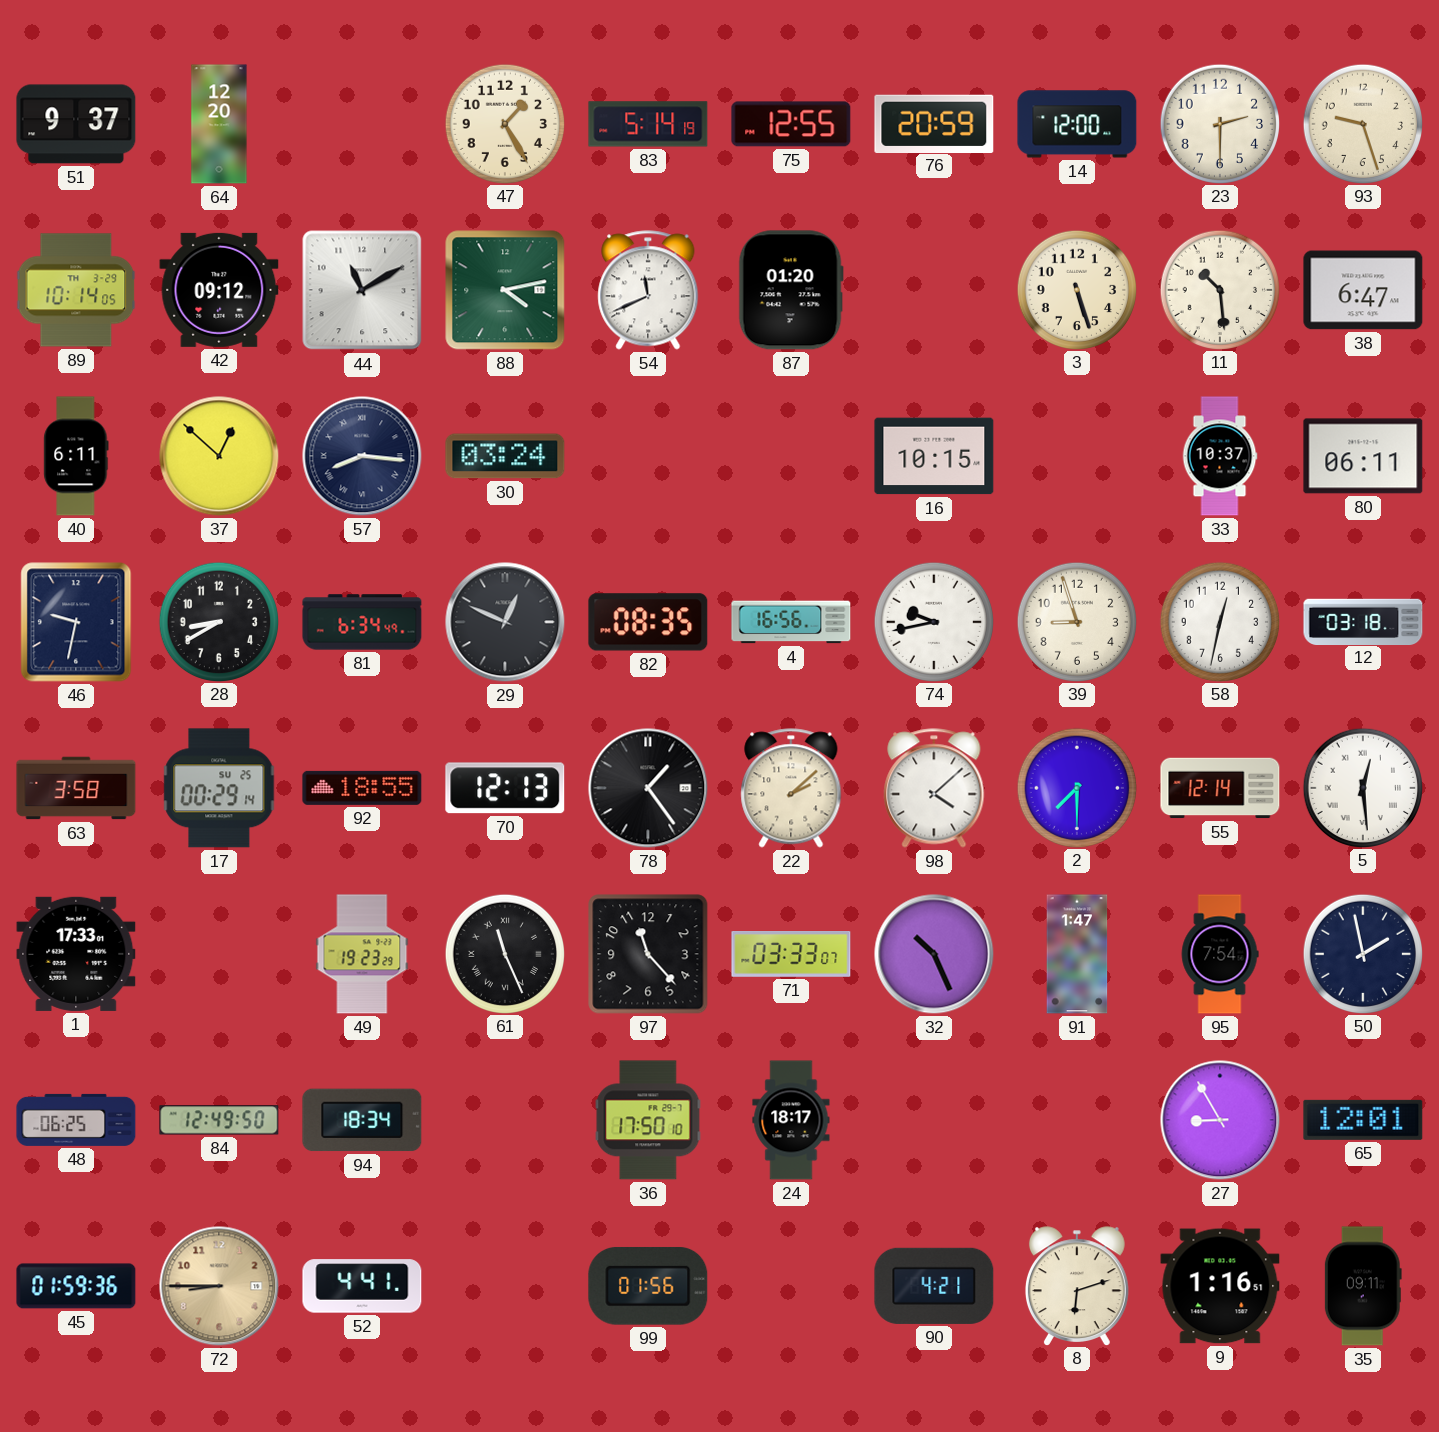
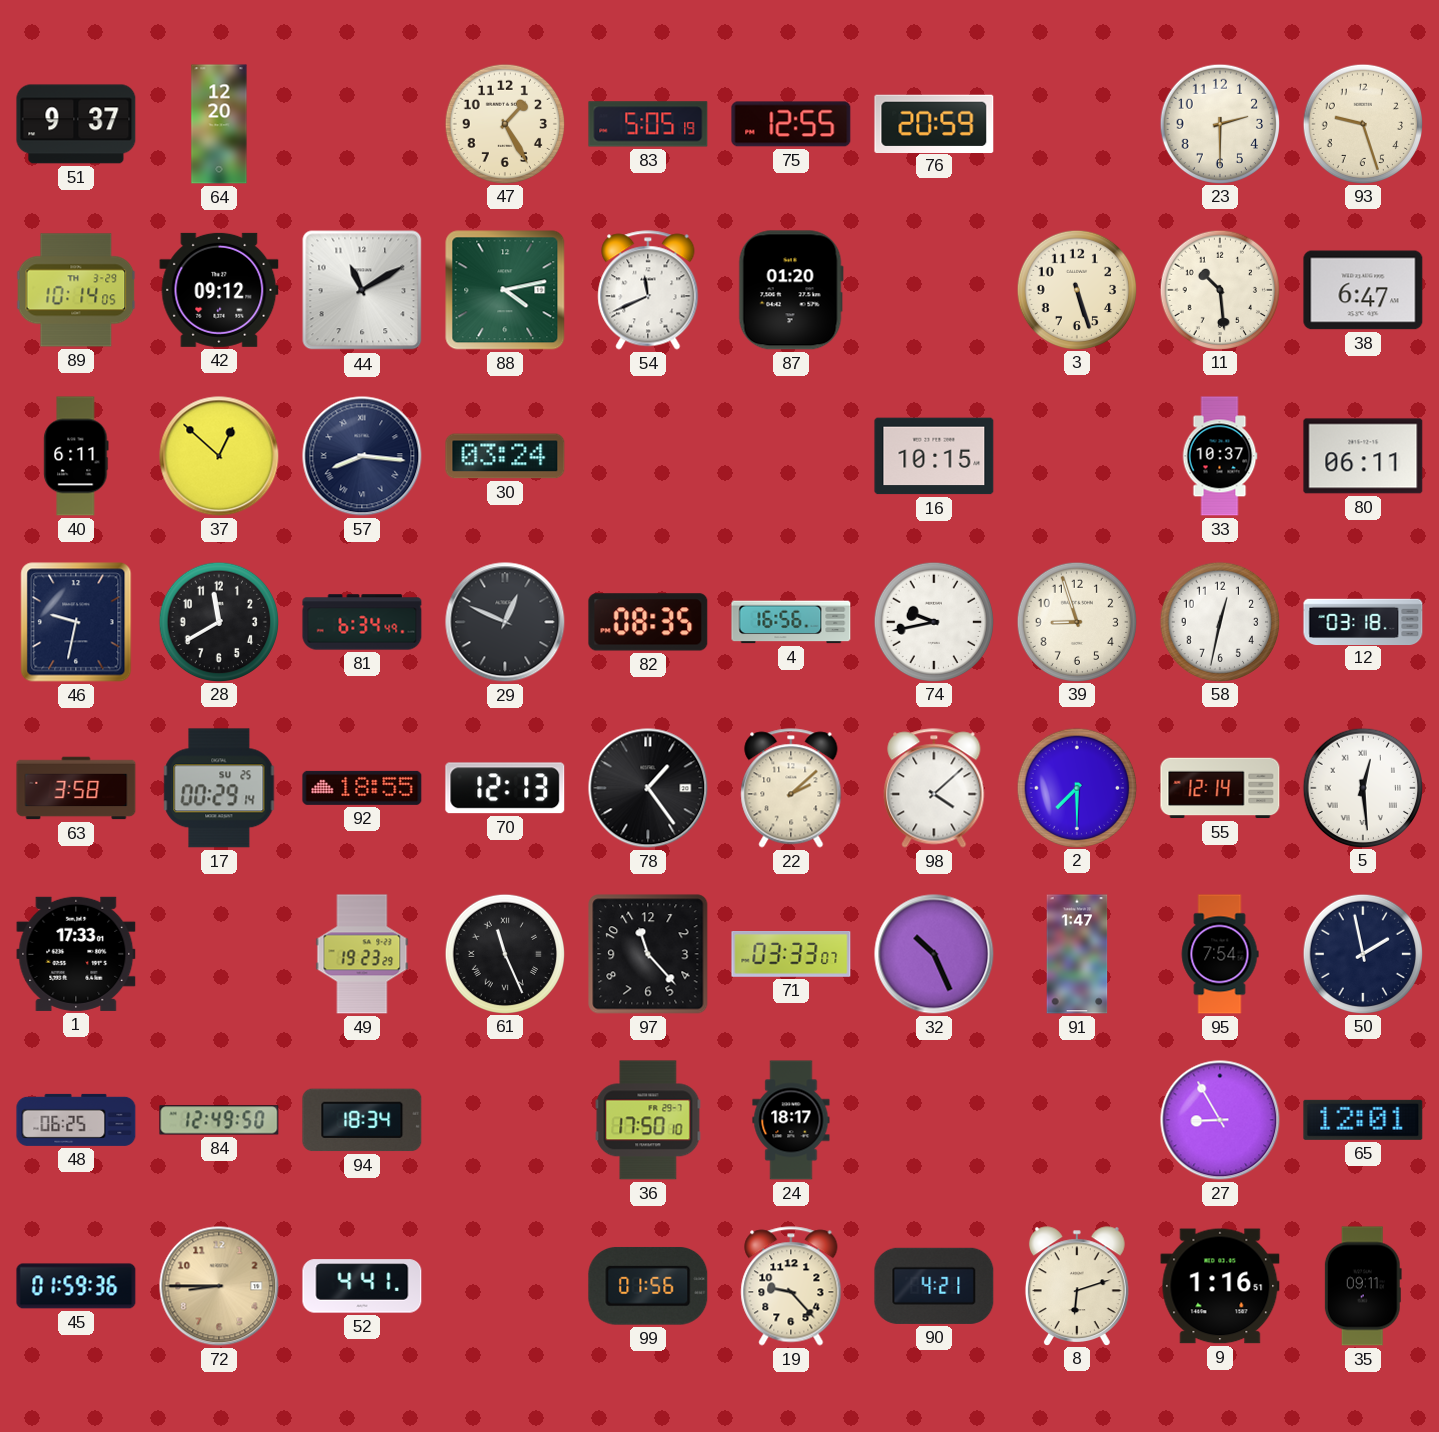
83: 5:14 -> 5:05
14: 12:00 -> none
28: 8:40 -> 11:40
19: none -> 9:23
